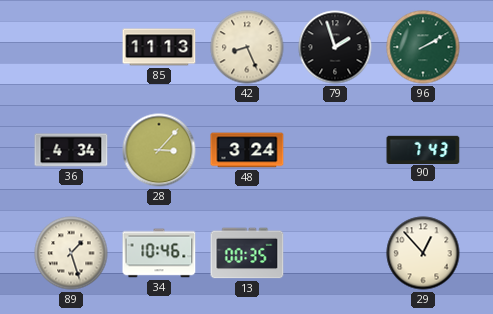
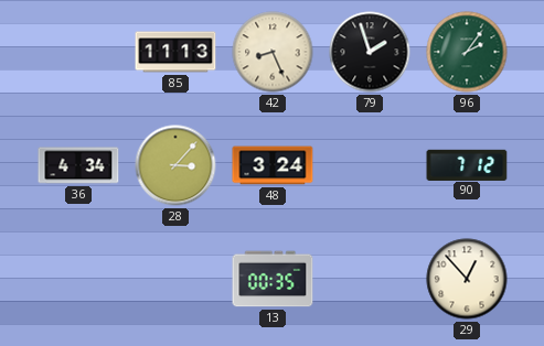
96: 2:10 -> 2:06
90: 7:43 -> 7:12
89: 1:27 -> none
34: 10:46 -> none
